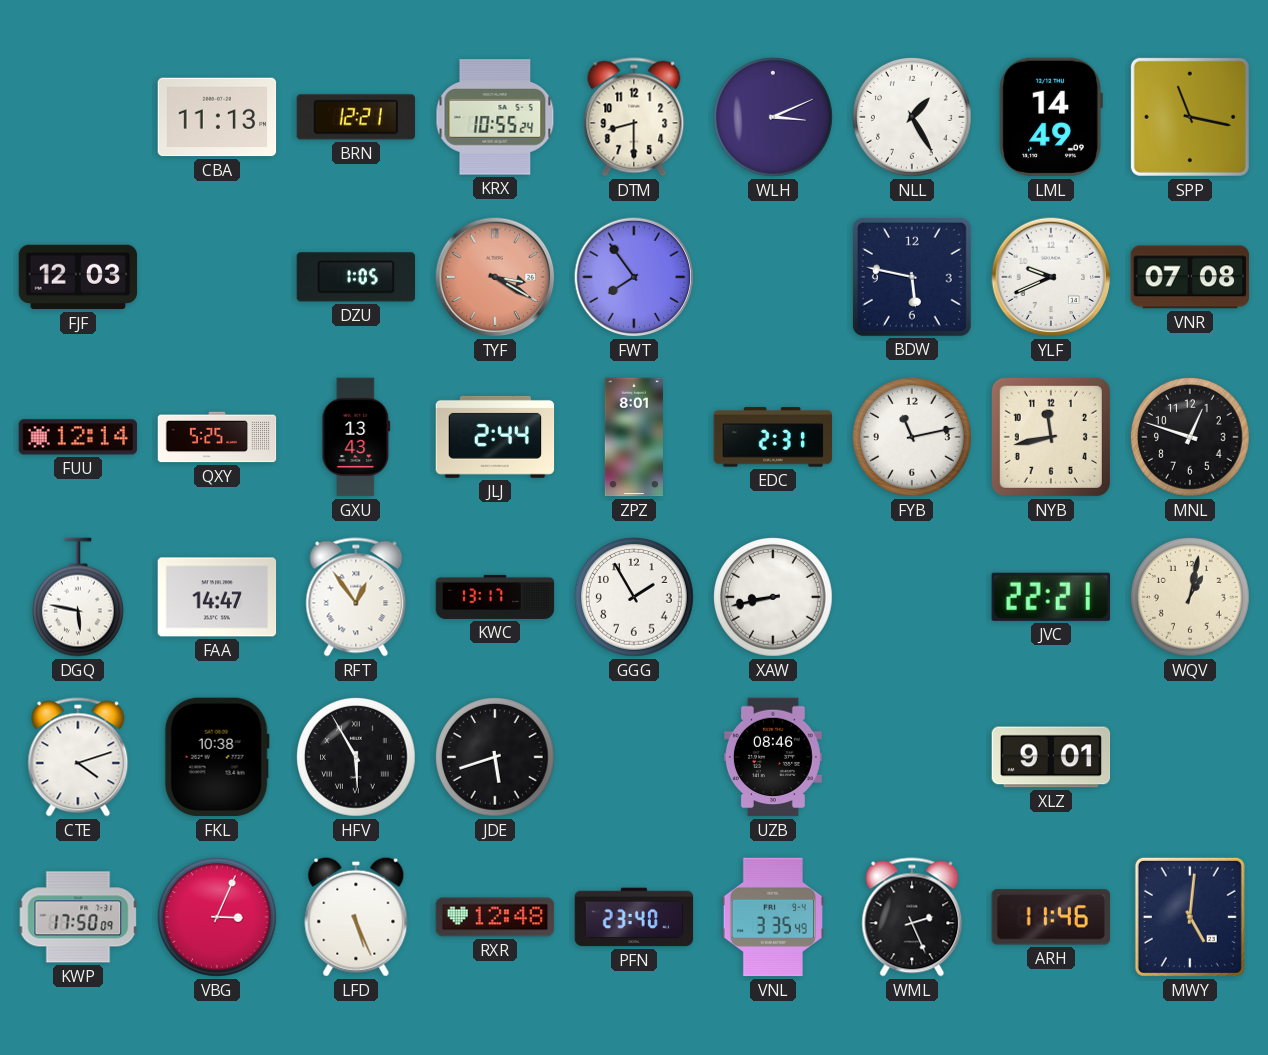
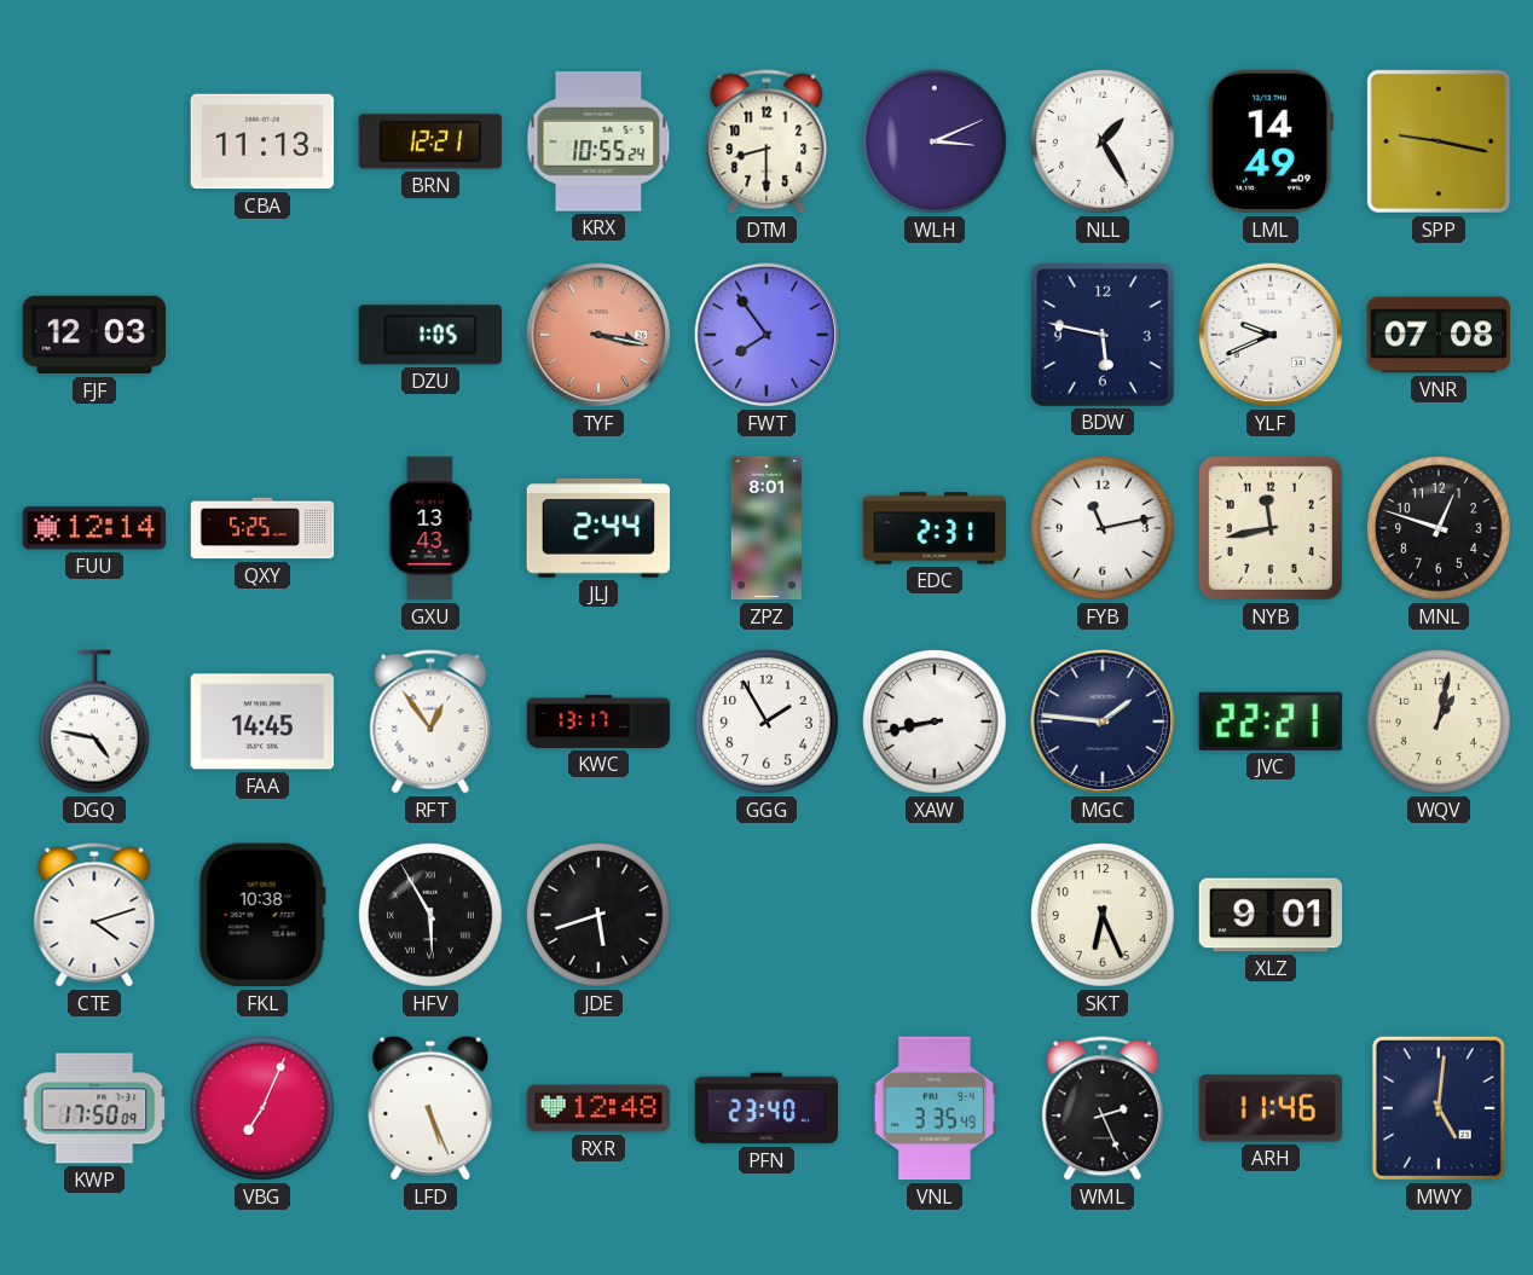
SPP: 11:17 -> 9:17
TYF: 3:20 -> 3:17
DGQ: 5:47 -> 4:47
FAA: 14:47 -> 14:45
MGC: none -> 1:46
UZB: 08:46 -> none
SKT: none -> 6:26
VBG: 3:04 -> 7:04
